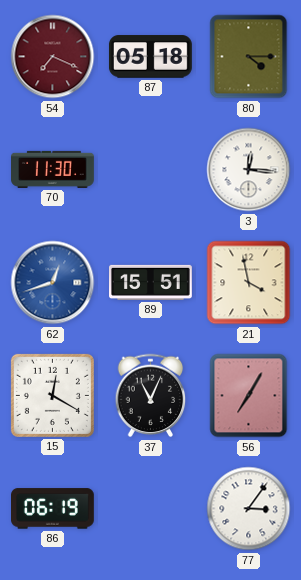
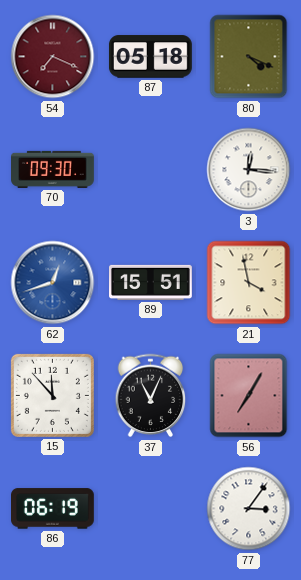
80: 4:15 -> 4:19
70: 11:30 -> 09:30
15: 12:20 -> 11:53
